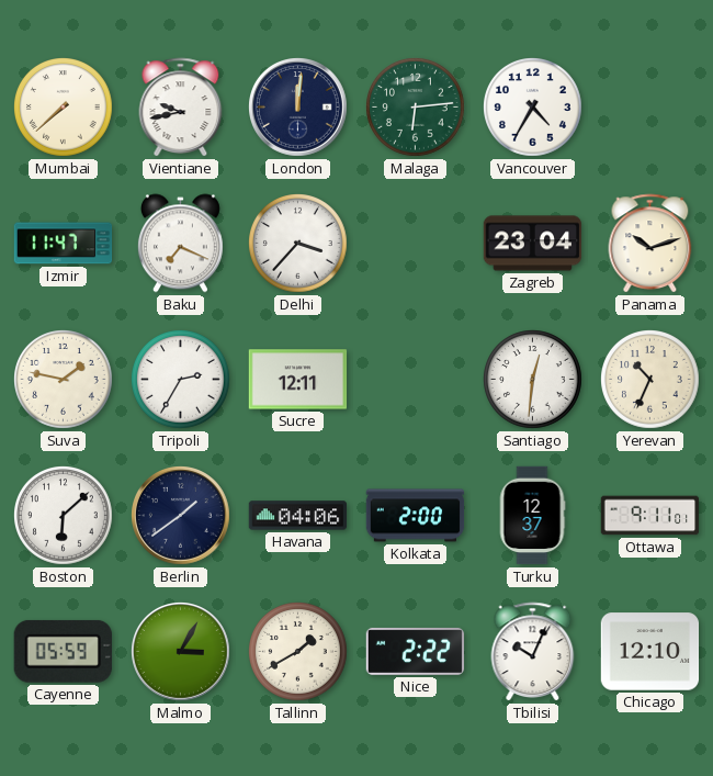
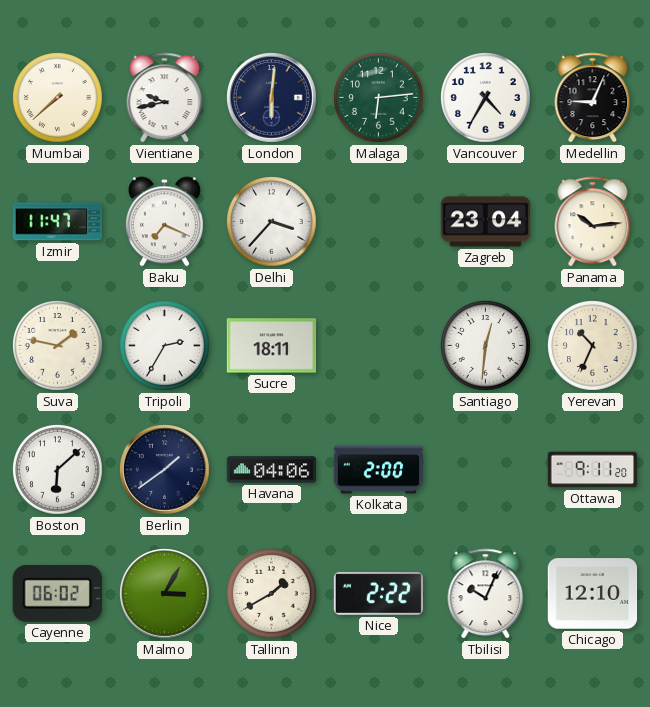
London: 12:01 -> 6:01
Medellin: none -> 9:04
Panama: 10:12 -> 10:14
Sucre: 12:11 -> 18:11
Turku: 12:37 -> none
Ottawa: 9:11:01 -> 9:11:20
Cayenne: 05:59 -> 06:02
